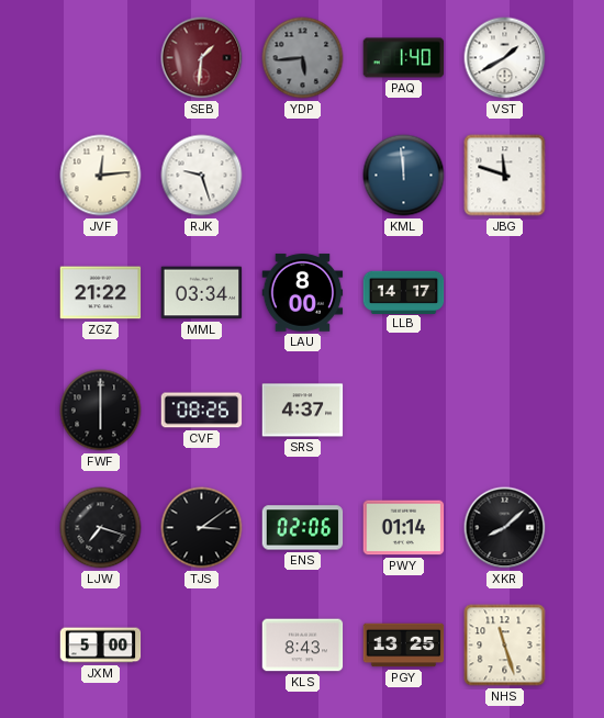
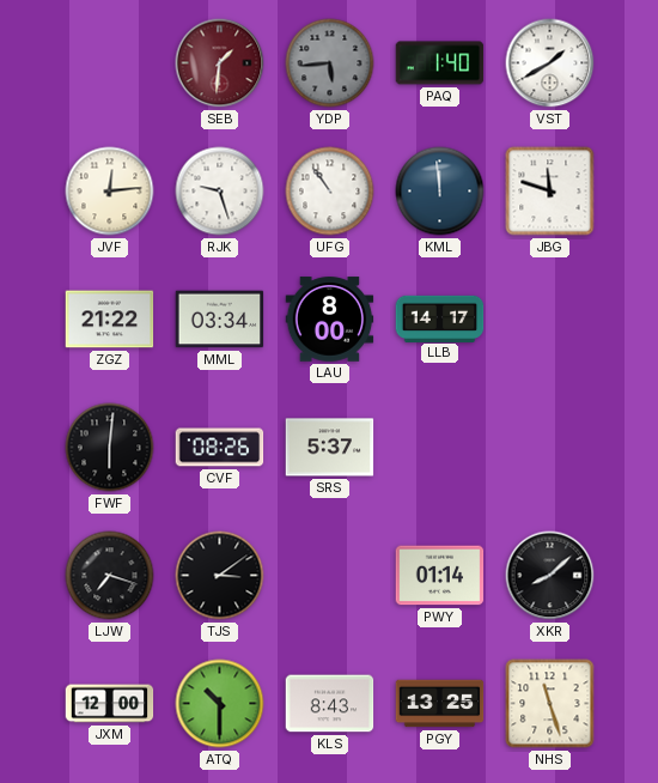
UFG: none -> 10:54
FWF: 6:00 -> 6:01
SRS: 4:37 -> 5:37
ENS: 02:06 -> none
JXM: 5:00 -> 12:00
ATQ: none -> 10:30
